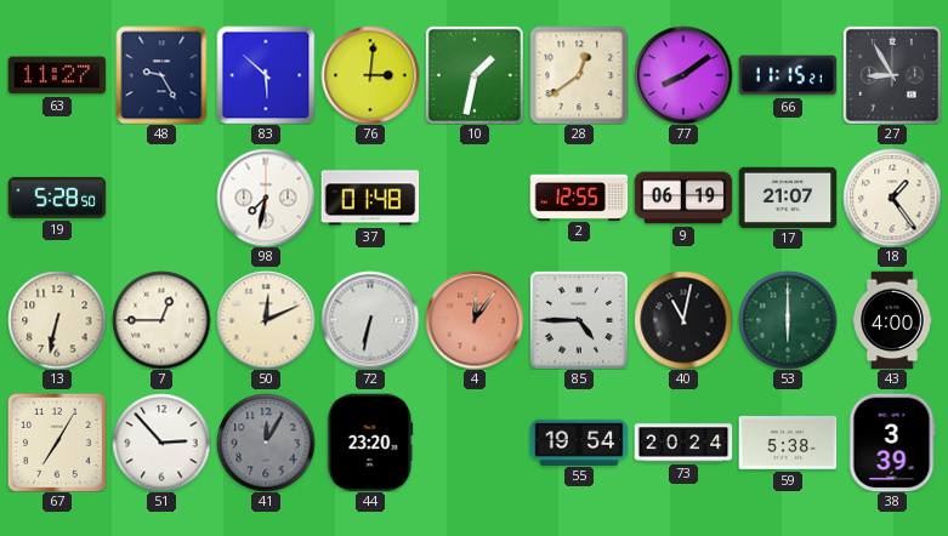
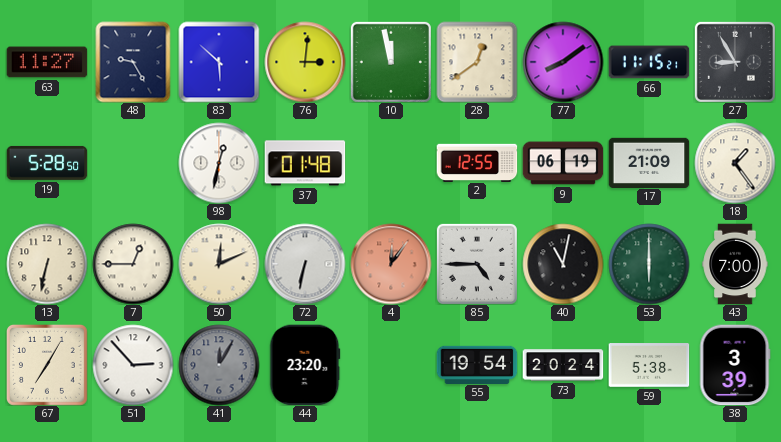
10: 1:32 -> 11:58
98: 7:32 -> 12:32
17: 21:07 -> 21:09
43: 4:00 -> 7:00
